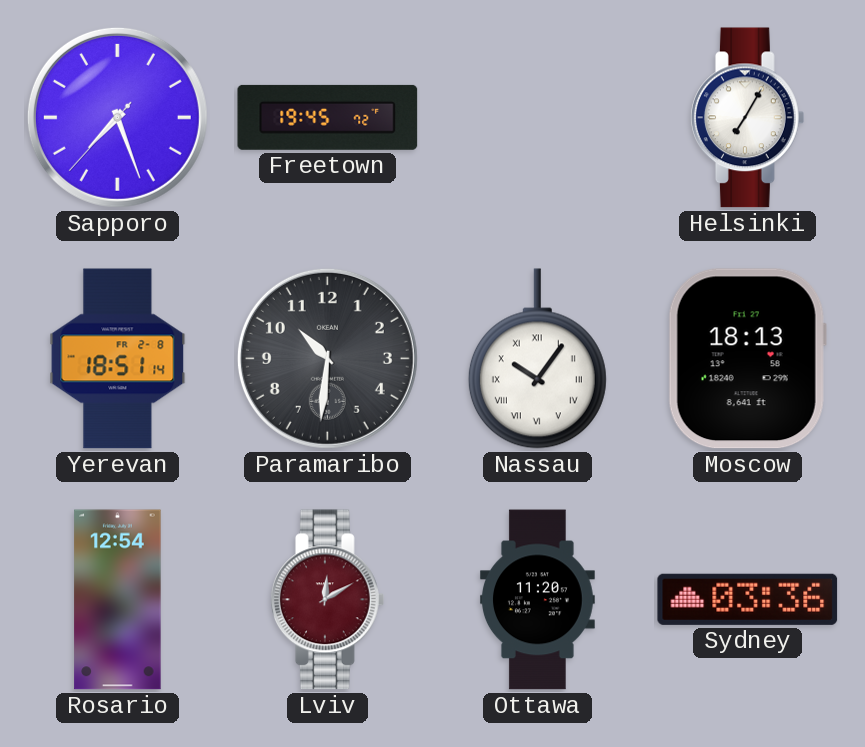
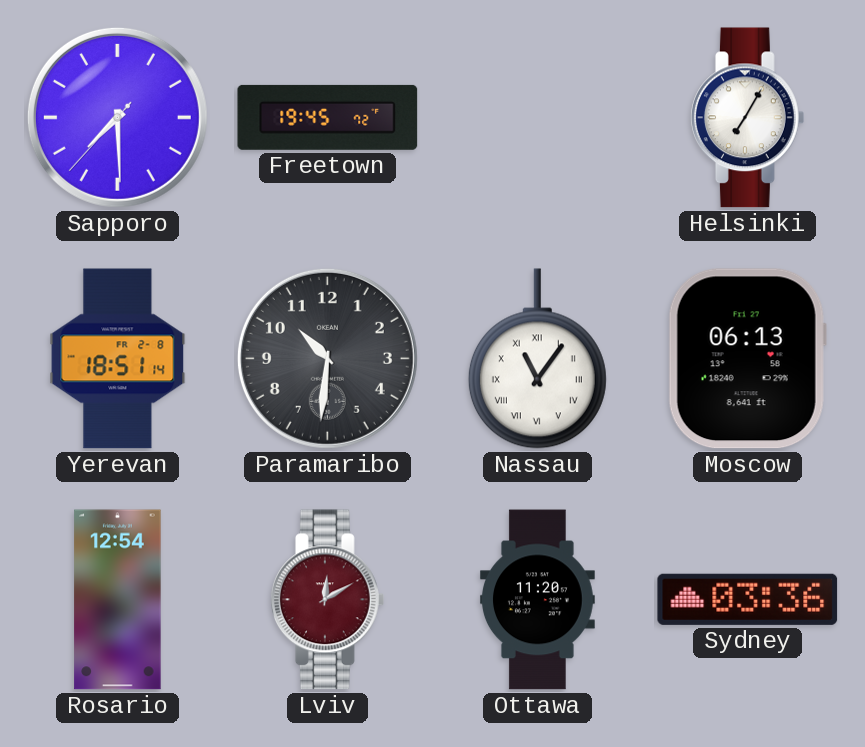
Sapporo: 7:26 -> 7:29
Nassau: 10:06 -> 11:06
Moscow: 18:13 -> 06:13
